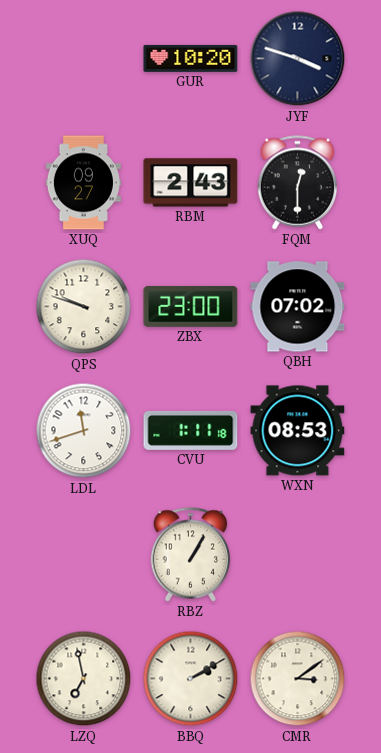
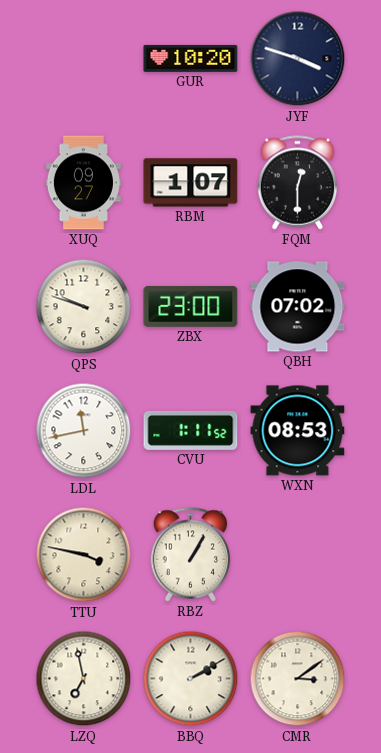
RBM: 2:43 -> 1:07
LDL: 11:42 -> 11:43
CVU: 1:11:18 -> 1:11:52
TTU: none -> 3:47
